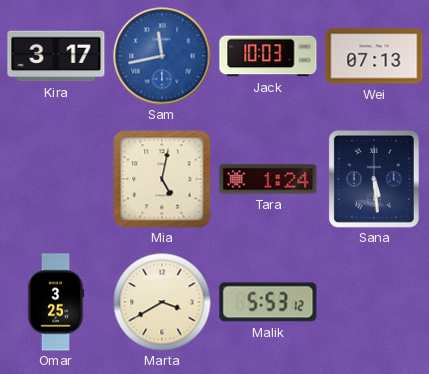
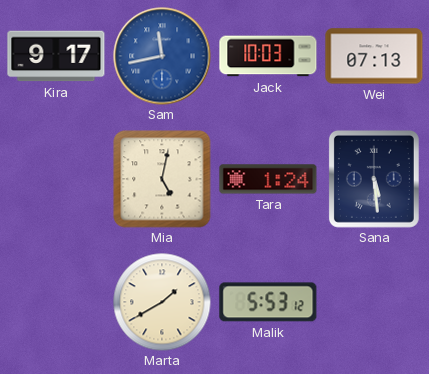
Kira: 3:17 -> 9:17
Omar: 3:25 -> none
Marta: 3:40 -> 1:40
